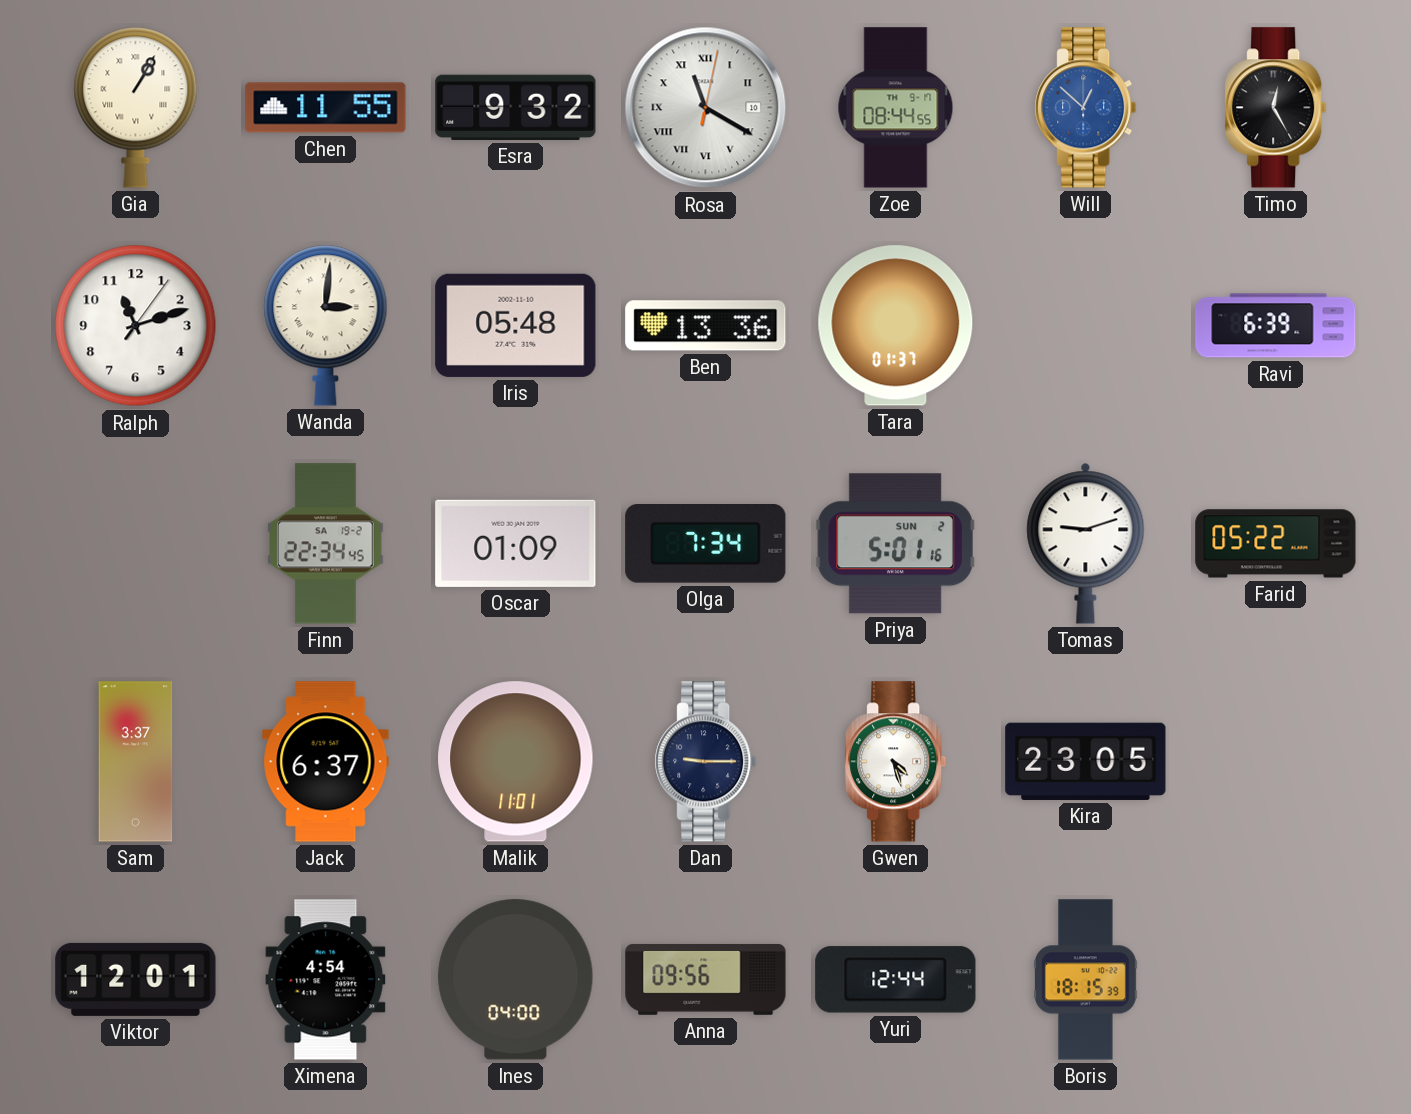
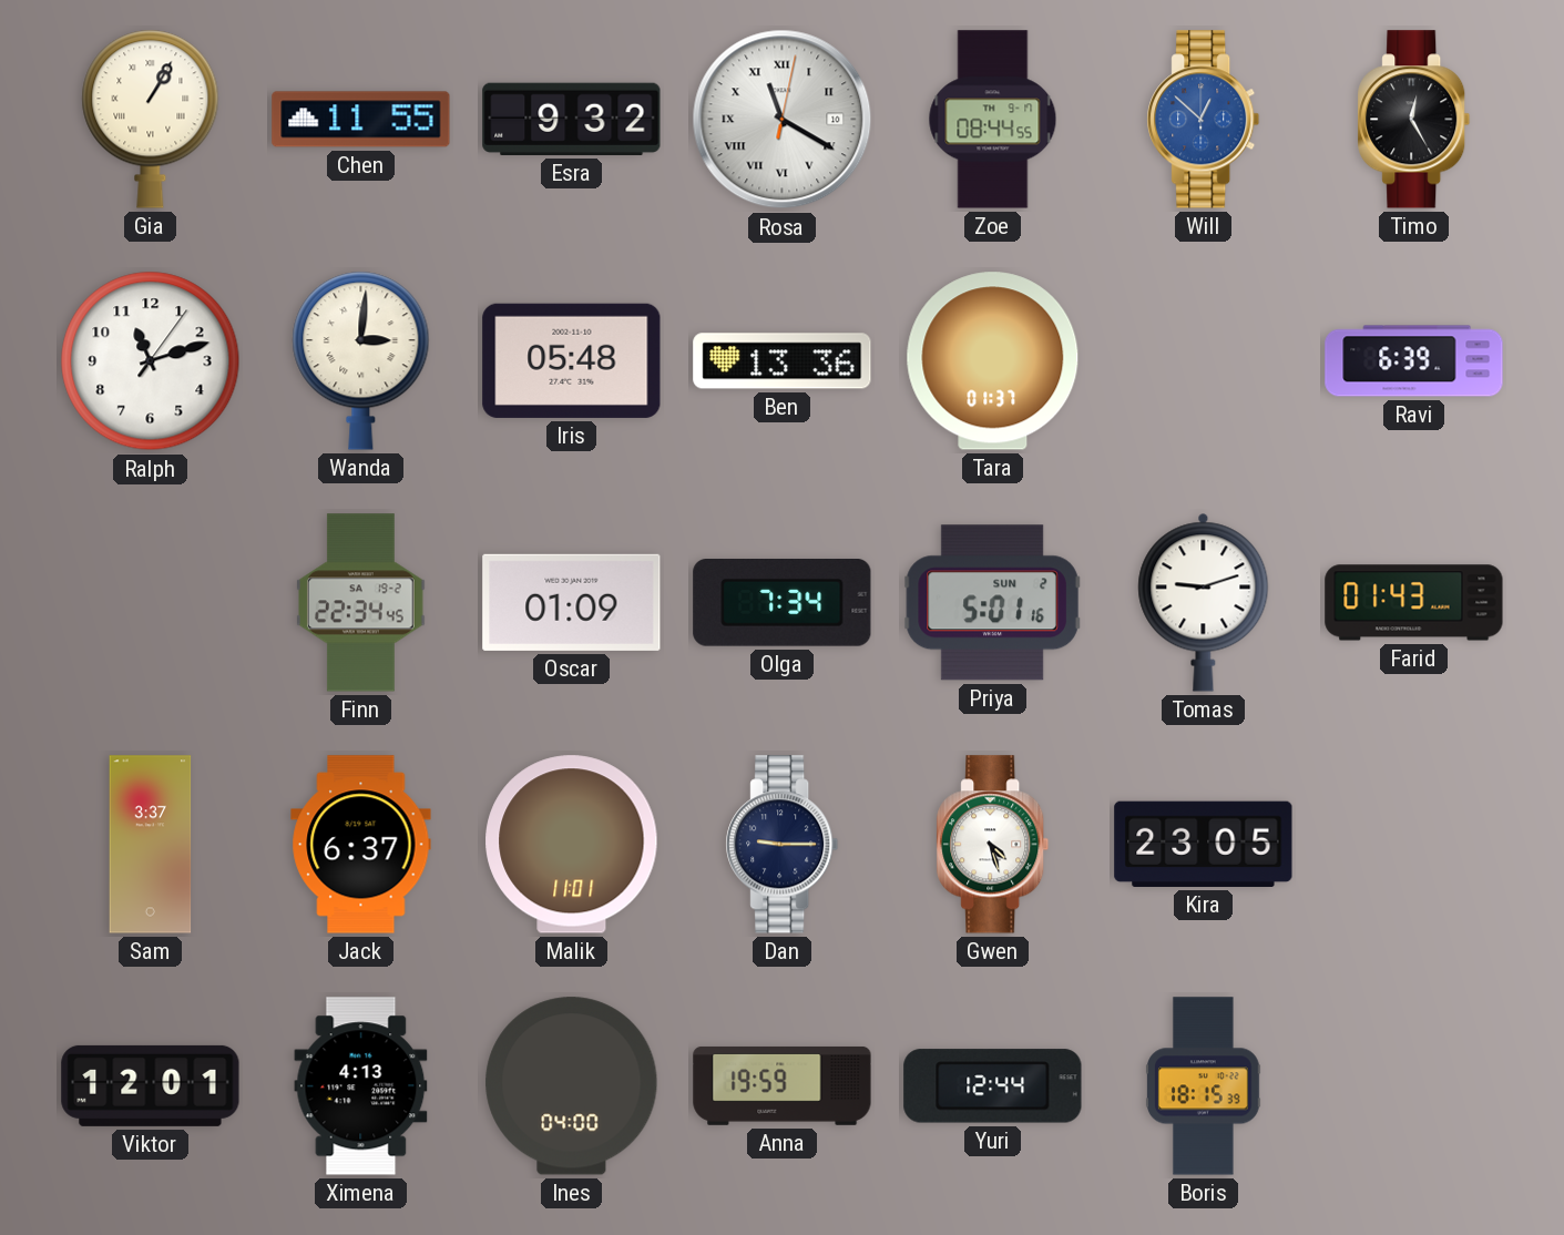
Farid: 05:22 -> 01:43
Ximena: 4:54 -> 4:13
Anna: 09:56 -> 19:59
